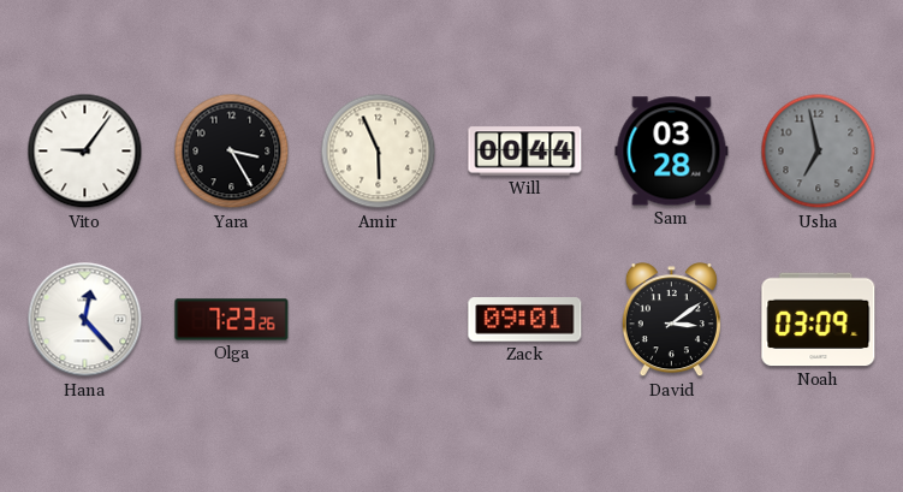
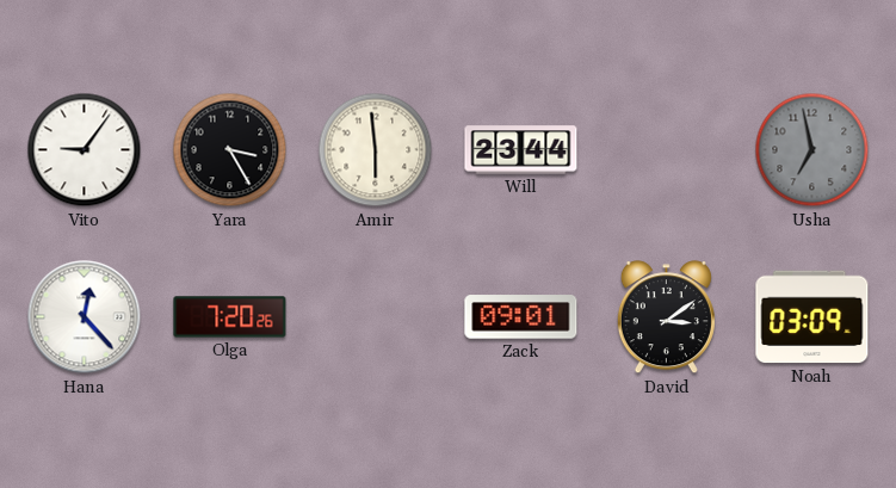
Amir: 5:56 -> 5:59
Will: 00:44 -> 23:44
Sam: 03:28 -> none
Olga: 7:23 -> 7:20
